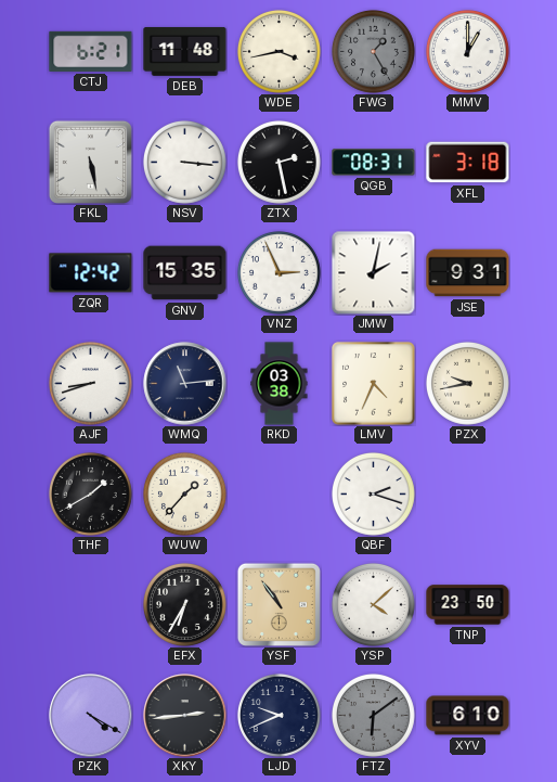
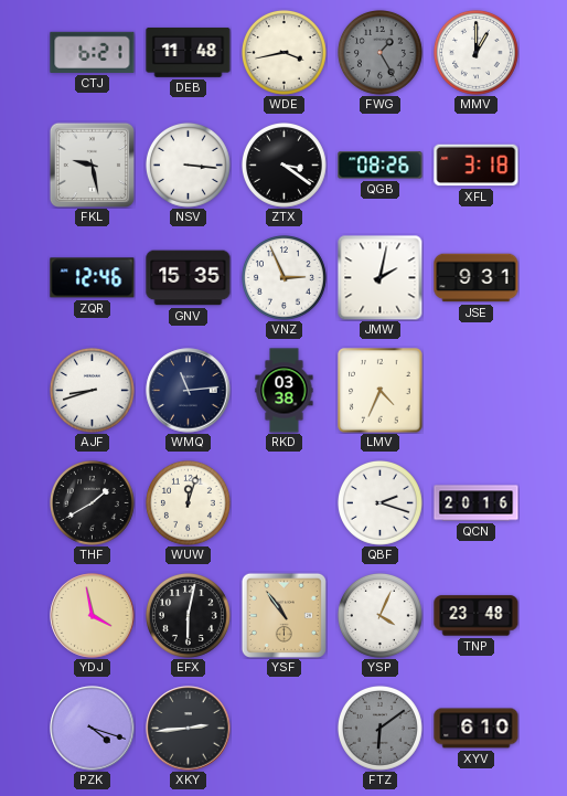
FKL: 5:28 -> 9:28
ZTX: 2:28 -> 3:21
QGB: 08:31 -> 08:26
ZQR: 12:42 -> 12:46
PZX: 9:43 -> none
WUW: 1:37 -> 12:03
QCN: none -> 20:16
YDJ: none -> 3:58
EFX: 6:35 -> 6:02
YSP: 4:08 -> 4:04
TNP: 23:50 -> 23:48
PZK: 4:20 -> 4:18
LJD: 9:41 -> none
